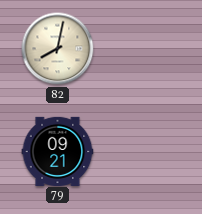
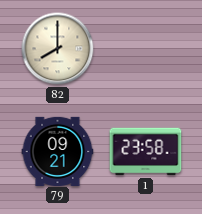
82: 8:02 -> 8:00
1: none -> 23:58
